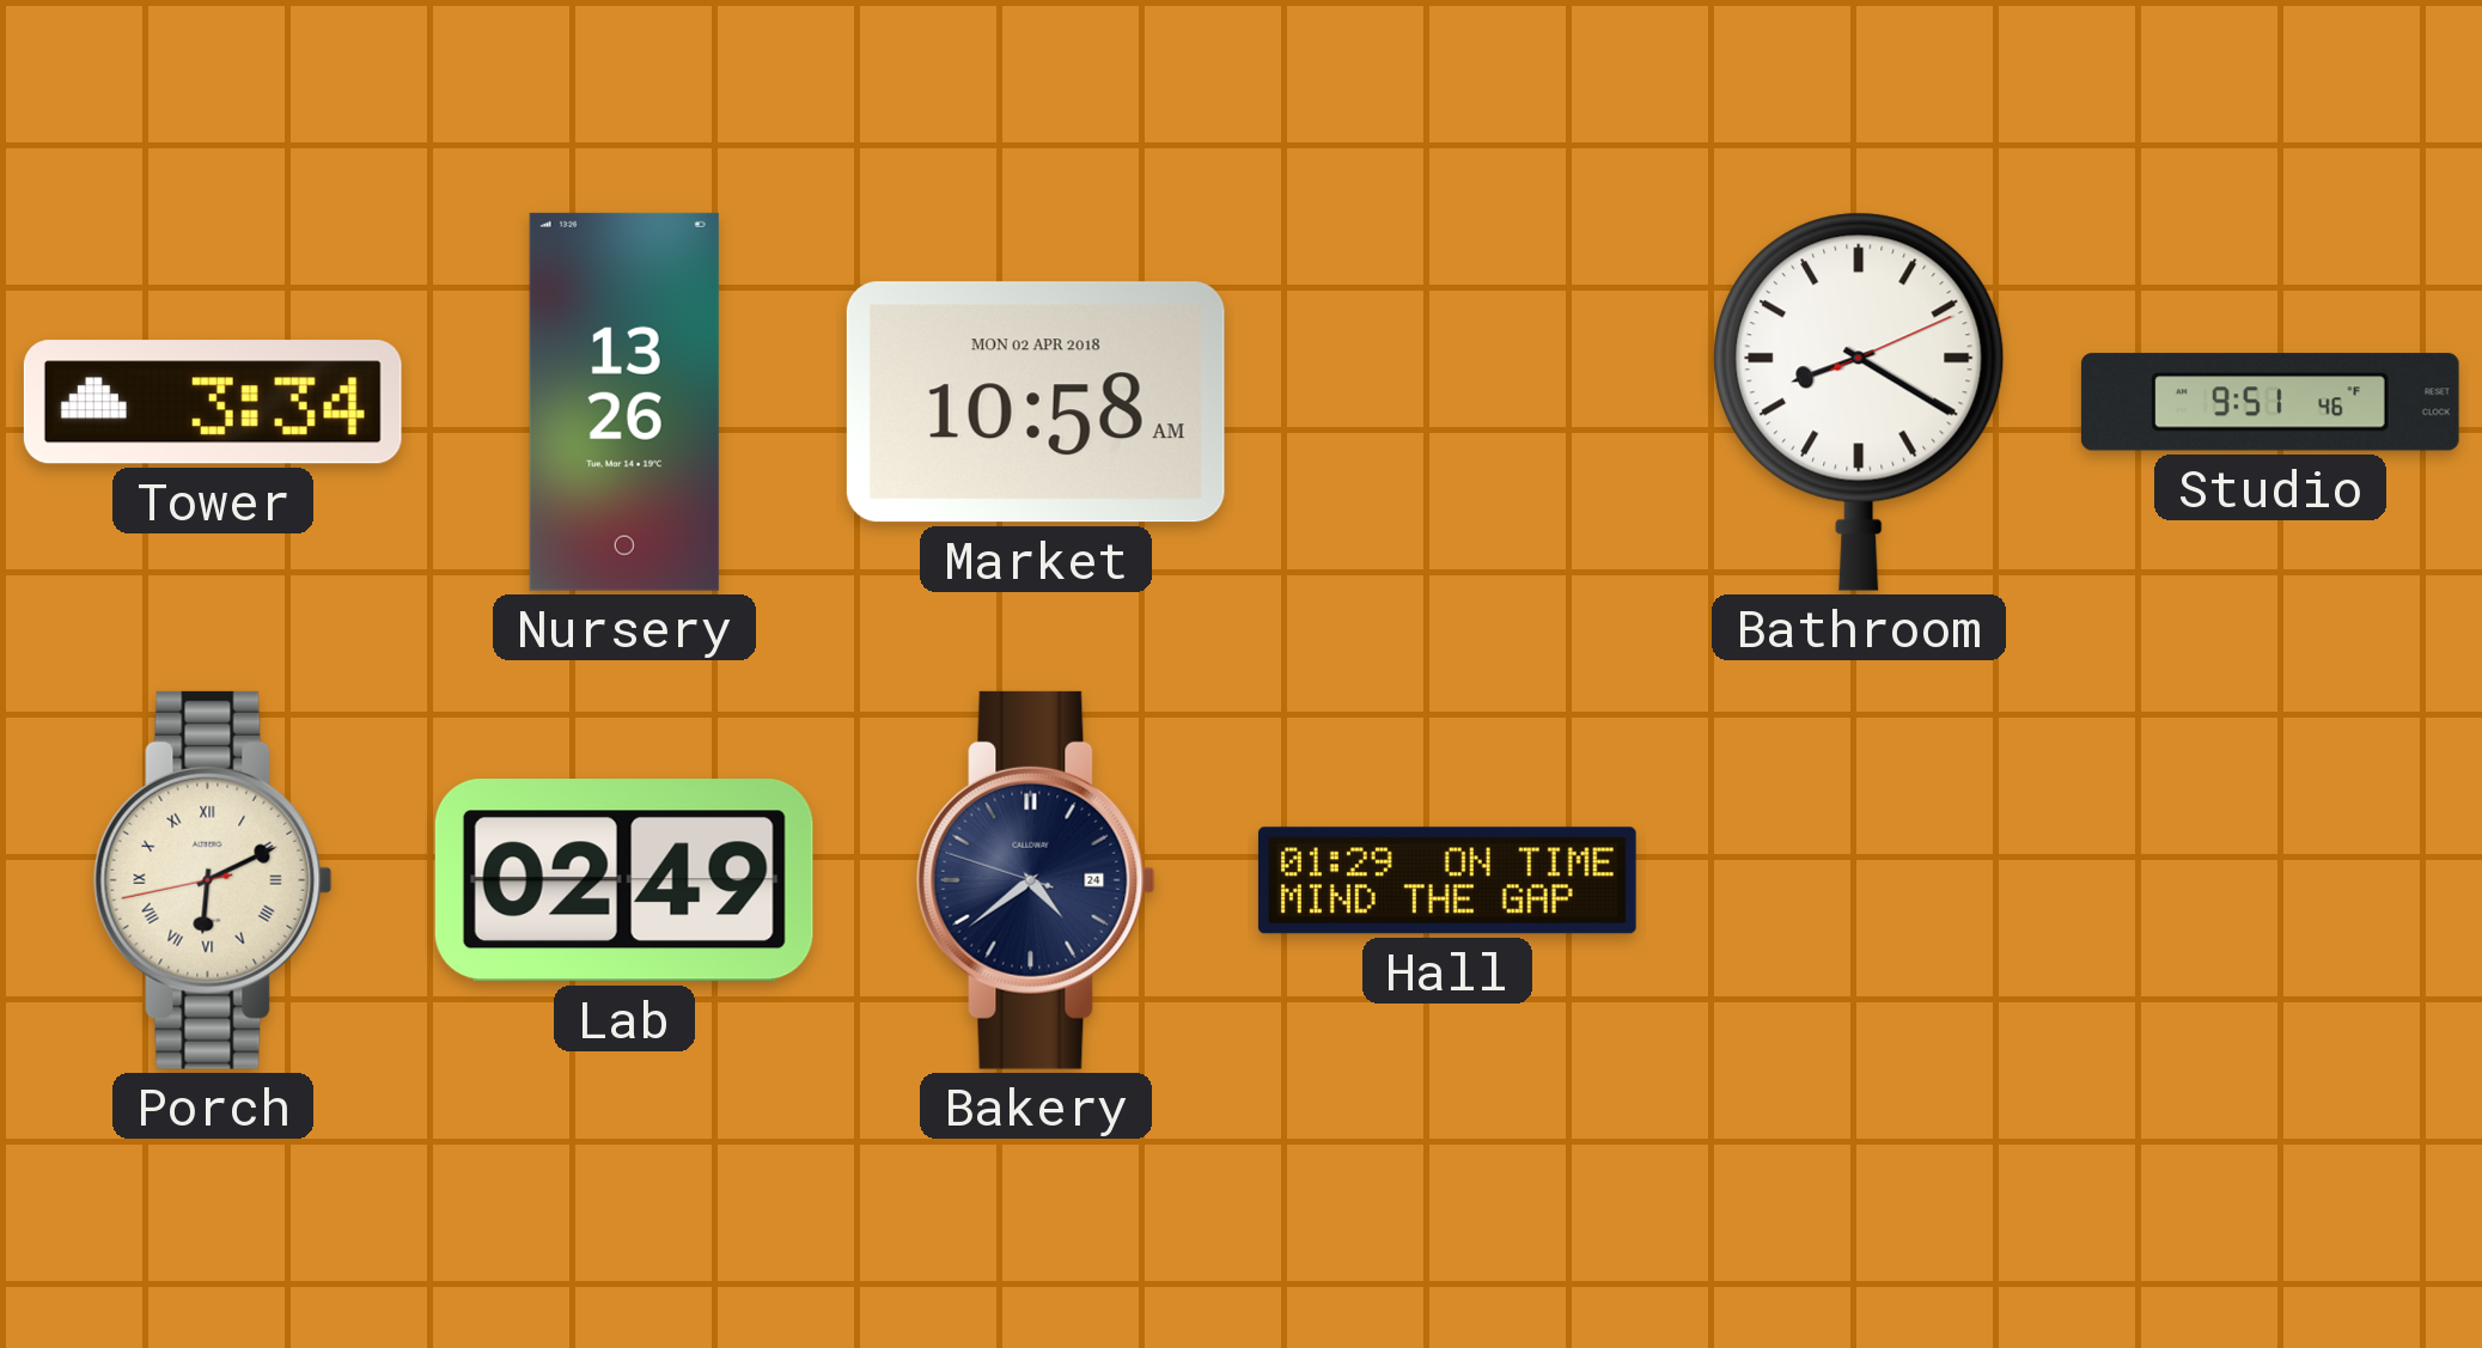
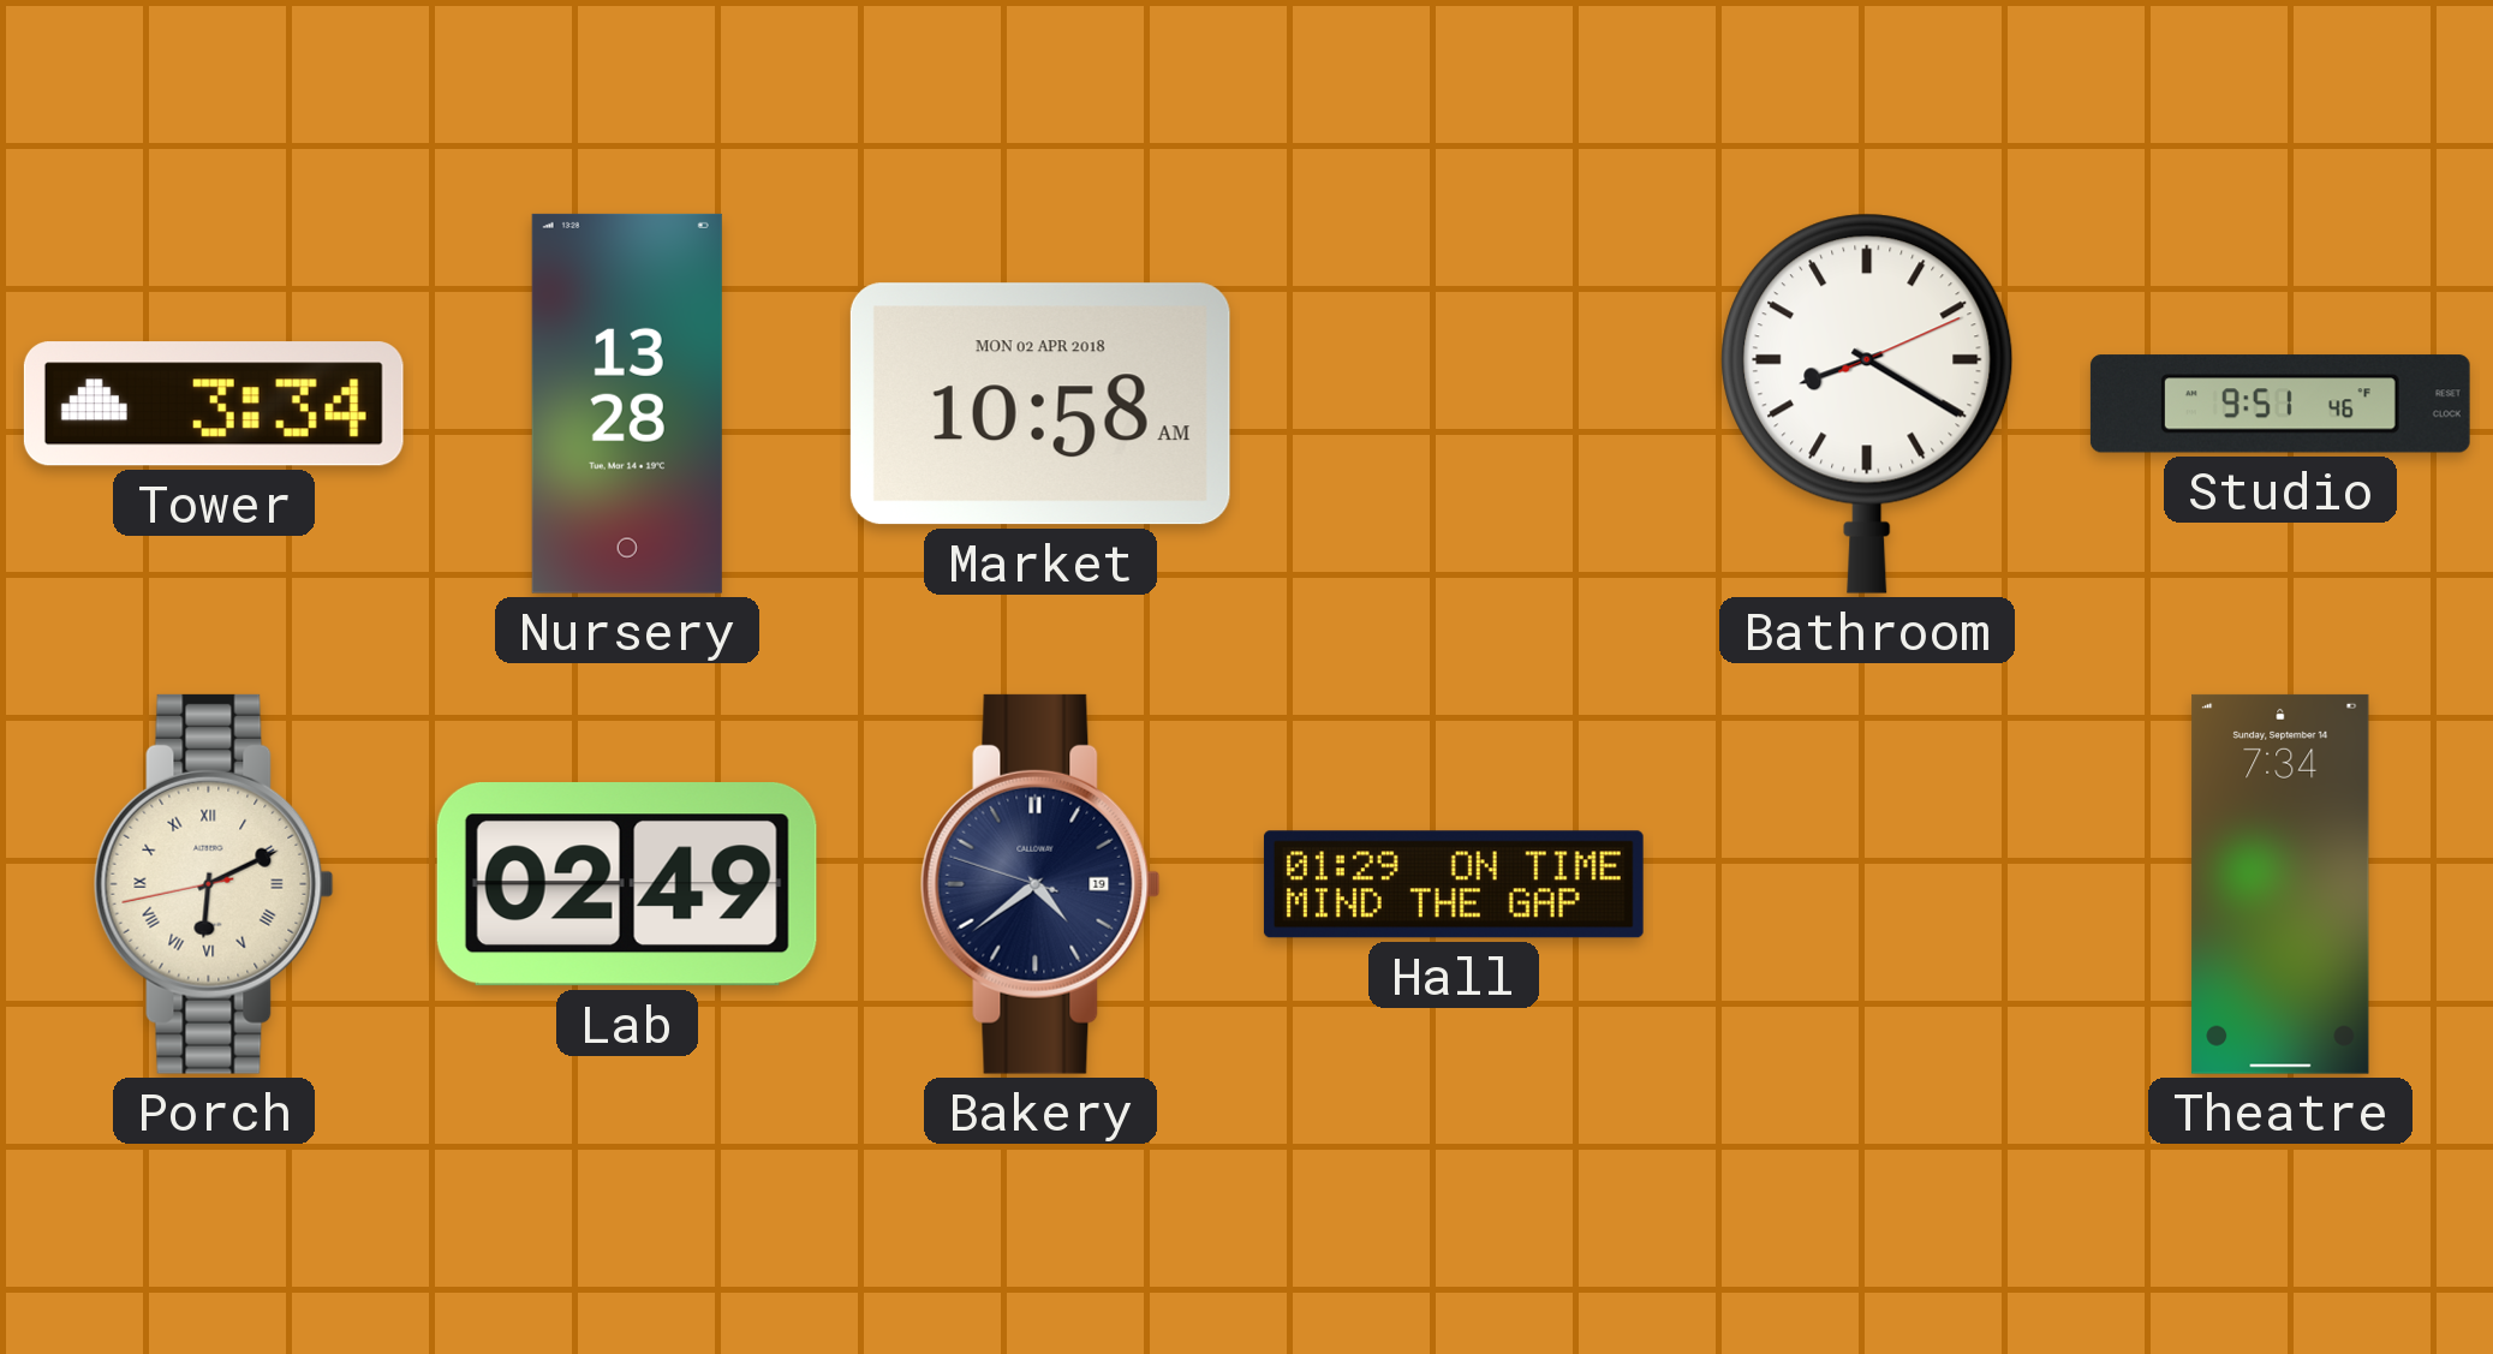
Nursery: 13:26 -> 13:28
Bakery date: 24 -> 19
Theatre: none -> 7:34
